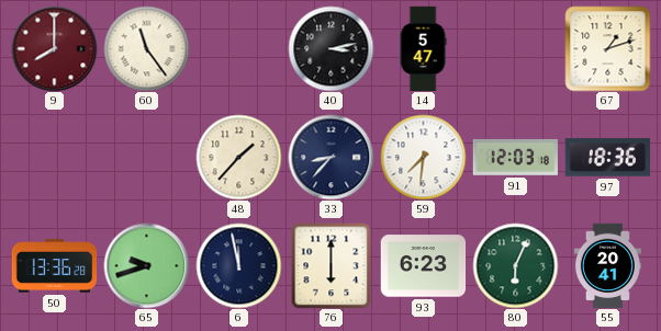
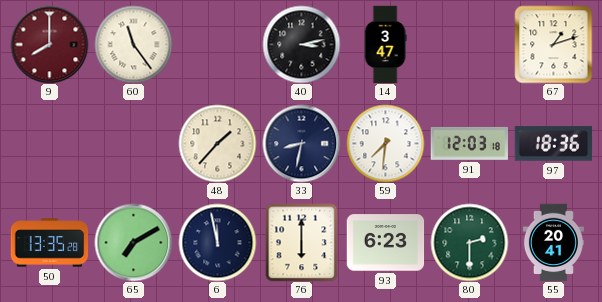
14: 5:47 -> 3:47
33: 8:37 -> 8:32
50: 13:36 -> 13:35
65: 9:42 -> 7:10
80: 6:04 -> 2:30
